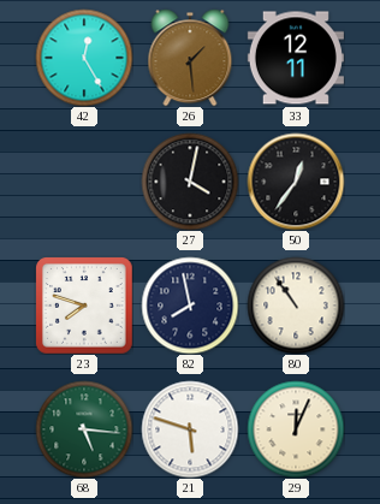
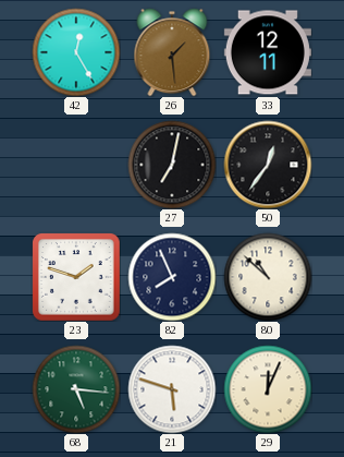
27: 4:02 -> 7:02
23: 7:48 -> 1:48
82: 7:58 -> 7:56
80: 10:54 -> 10:52
